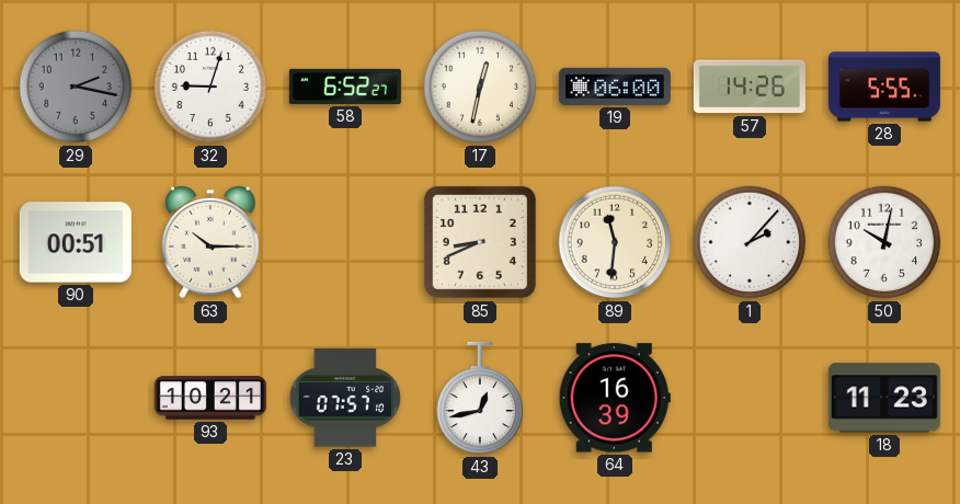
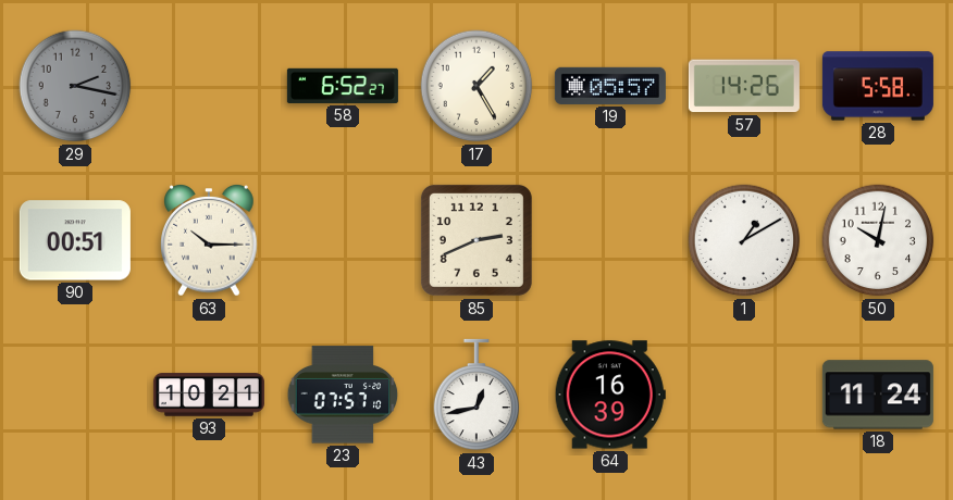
32: 9:03 -> none
17: 12:32 -> 1:25
19: 06:00 -> 05:57
28: 5:55 -> 5:58
85: 8:41 -> 2:41
89: 11:31 -> none
1: 2:07 -> 1:10
18: 11:23 -> 11:24
